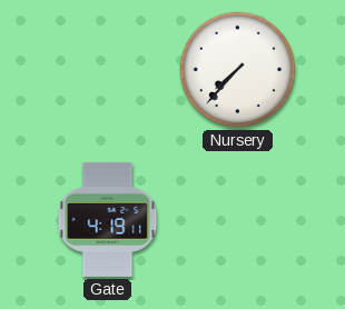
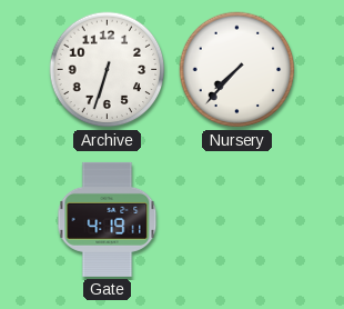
Archive: none -> 6:33
